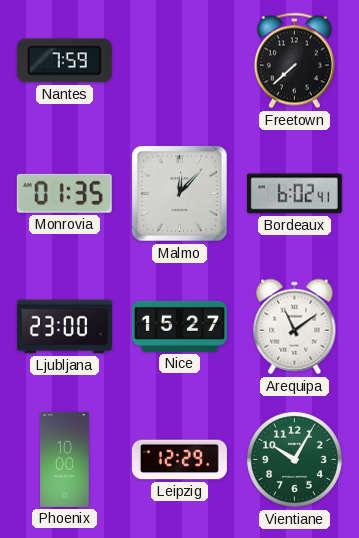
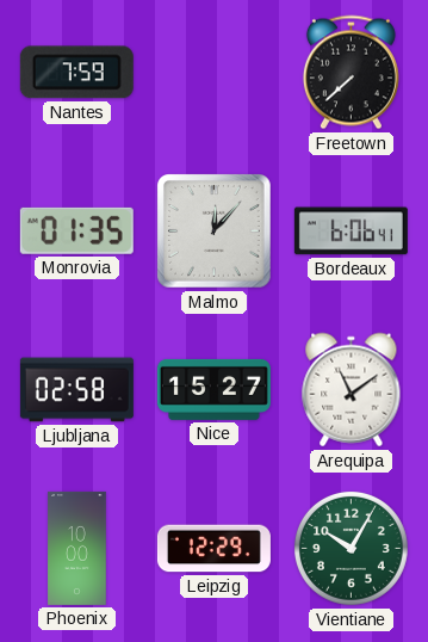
Bordeaux: 6:02 -> 6:06
Ljubljana: 23:00 -> 02:58
